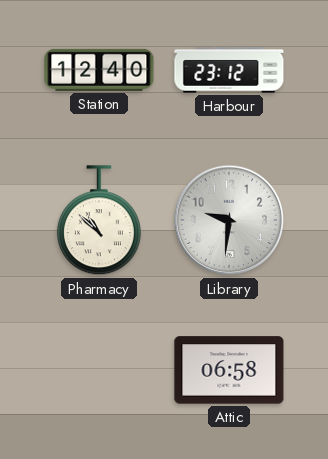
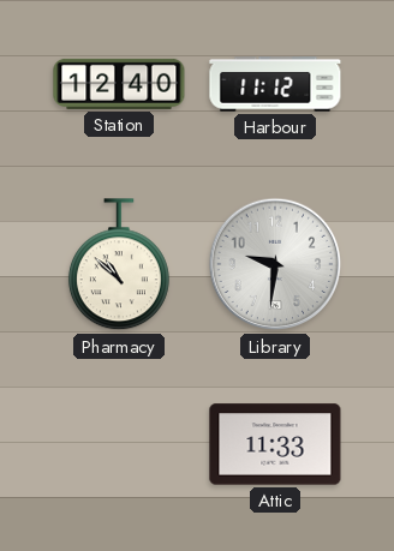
Harbour: 23:12 -> 11:12
Attic: 06:58 -> 11:33
